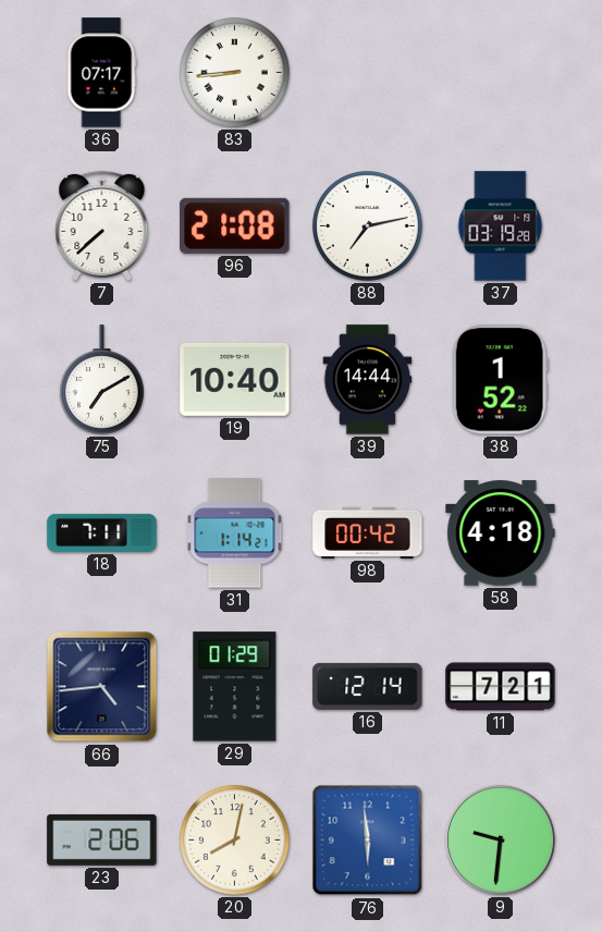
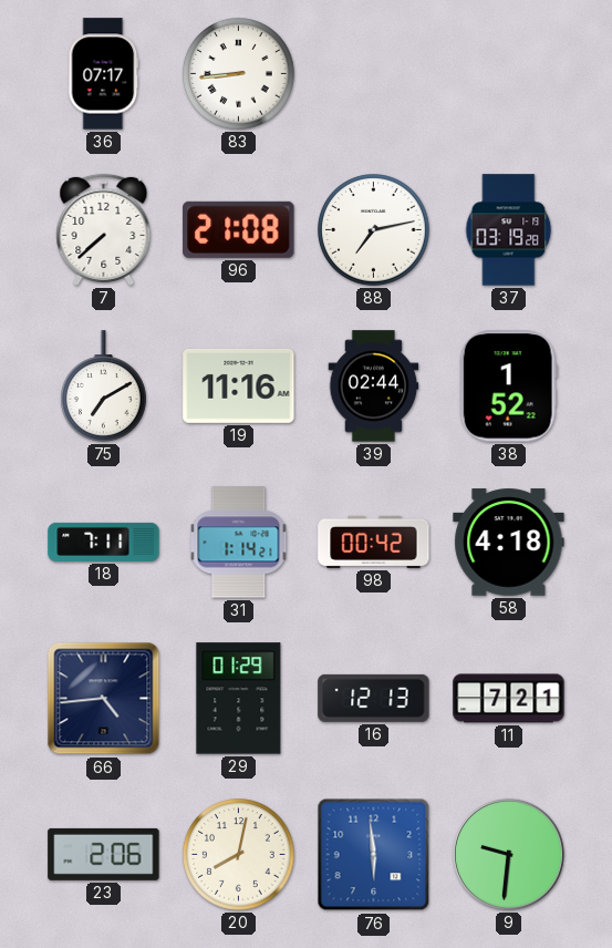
19: 10:40 -> 11:16
39: 14:44 -> 02:44
16: 12:14 -> 12:13
